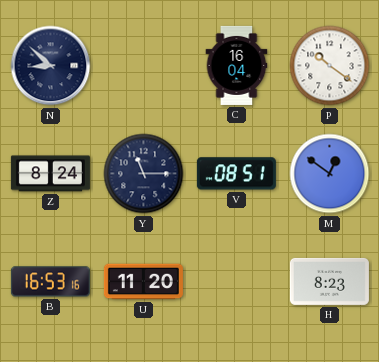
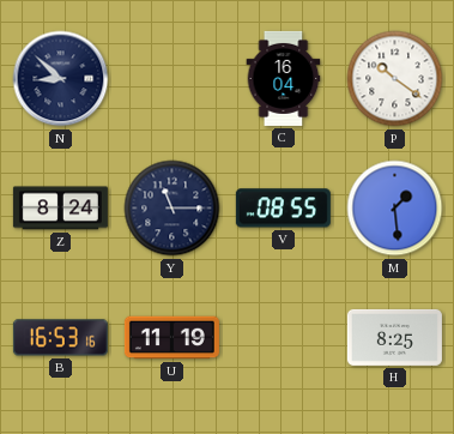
V: 08:51 -> 08:55
M: 12:51 -> 1:29
U: 11:20 -> 11:19
H: 8:23 -> 8:25
